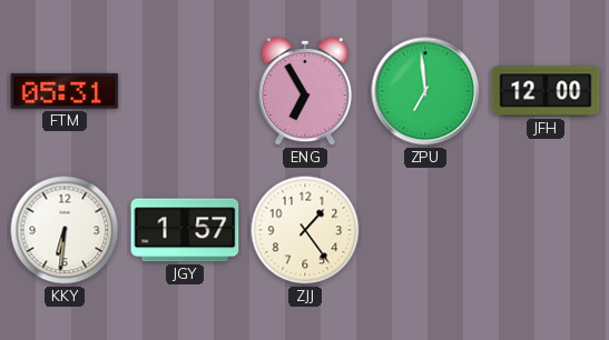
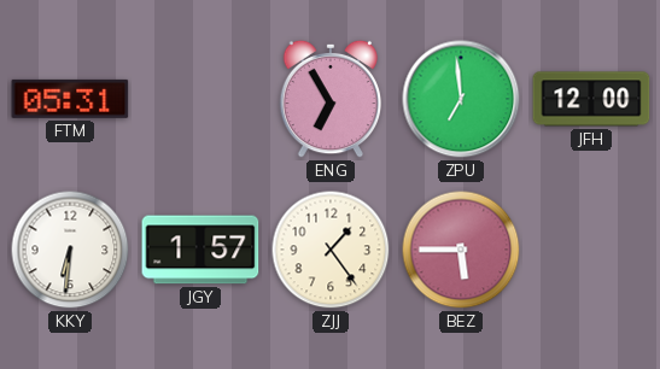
BEZ: none -> 5:45
